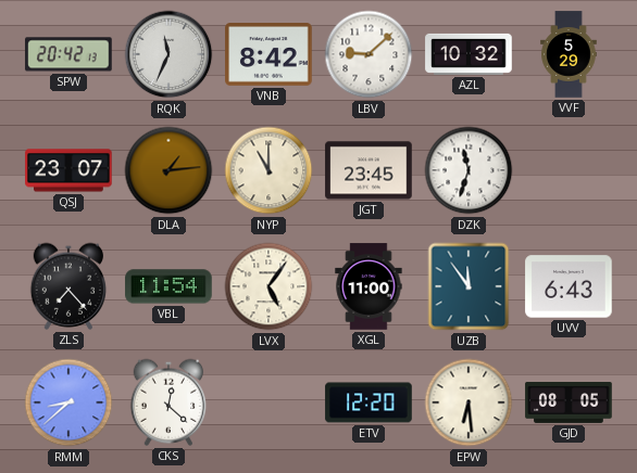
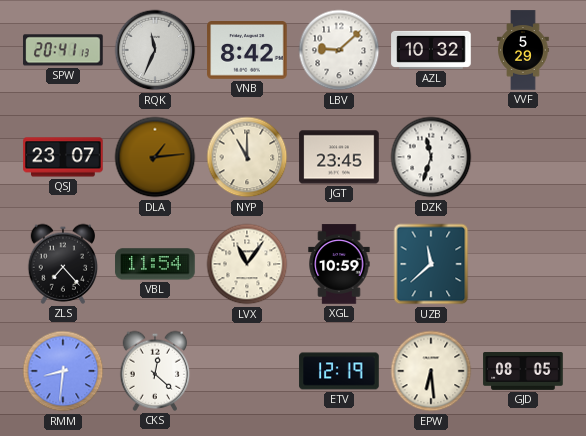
SPW: 20:42 -> 20:41
LVX: 5:06 -> 11:06
XGL: 11:00 -> 10:59
UZB: 11:54 -> 11:38
UVV: 6:43 -> none
RMM: 8:38 -> 8:31
ETV: 12:20 -> 12:19
